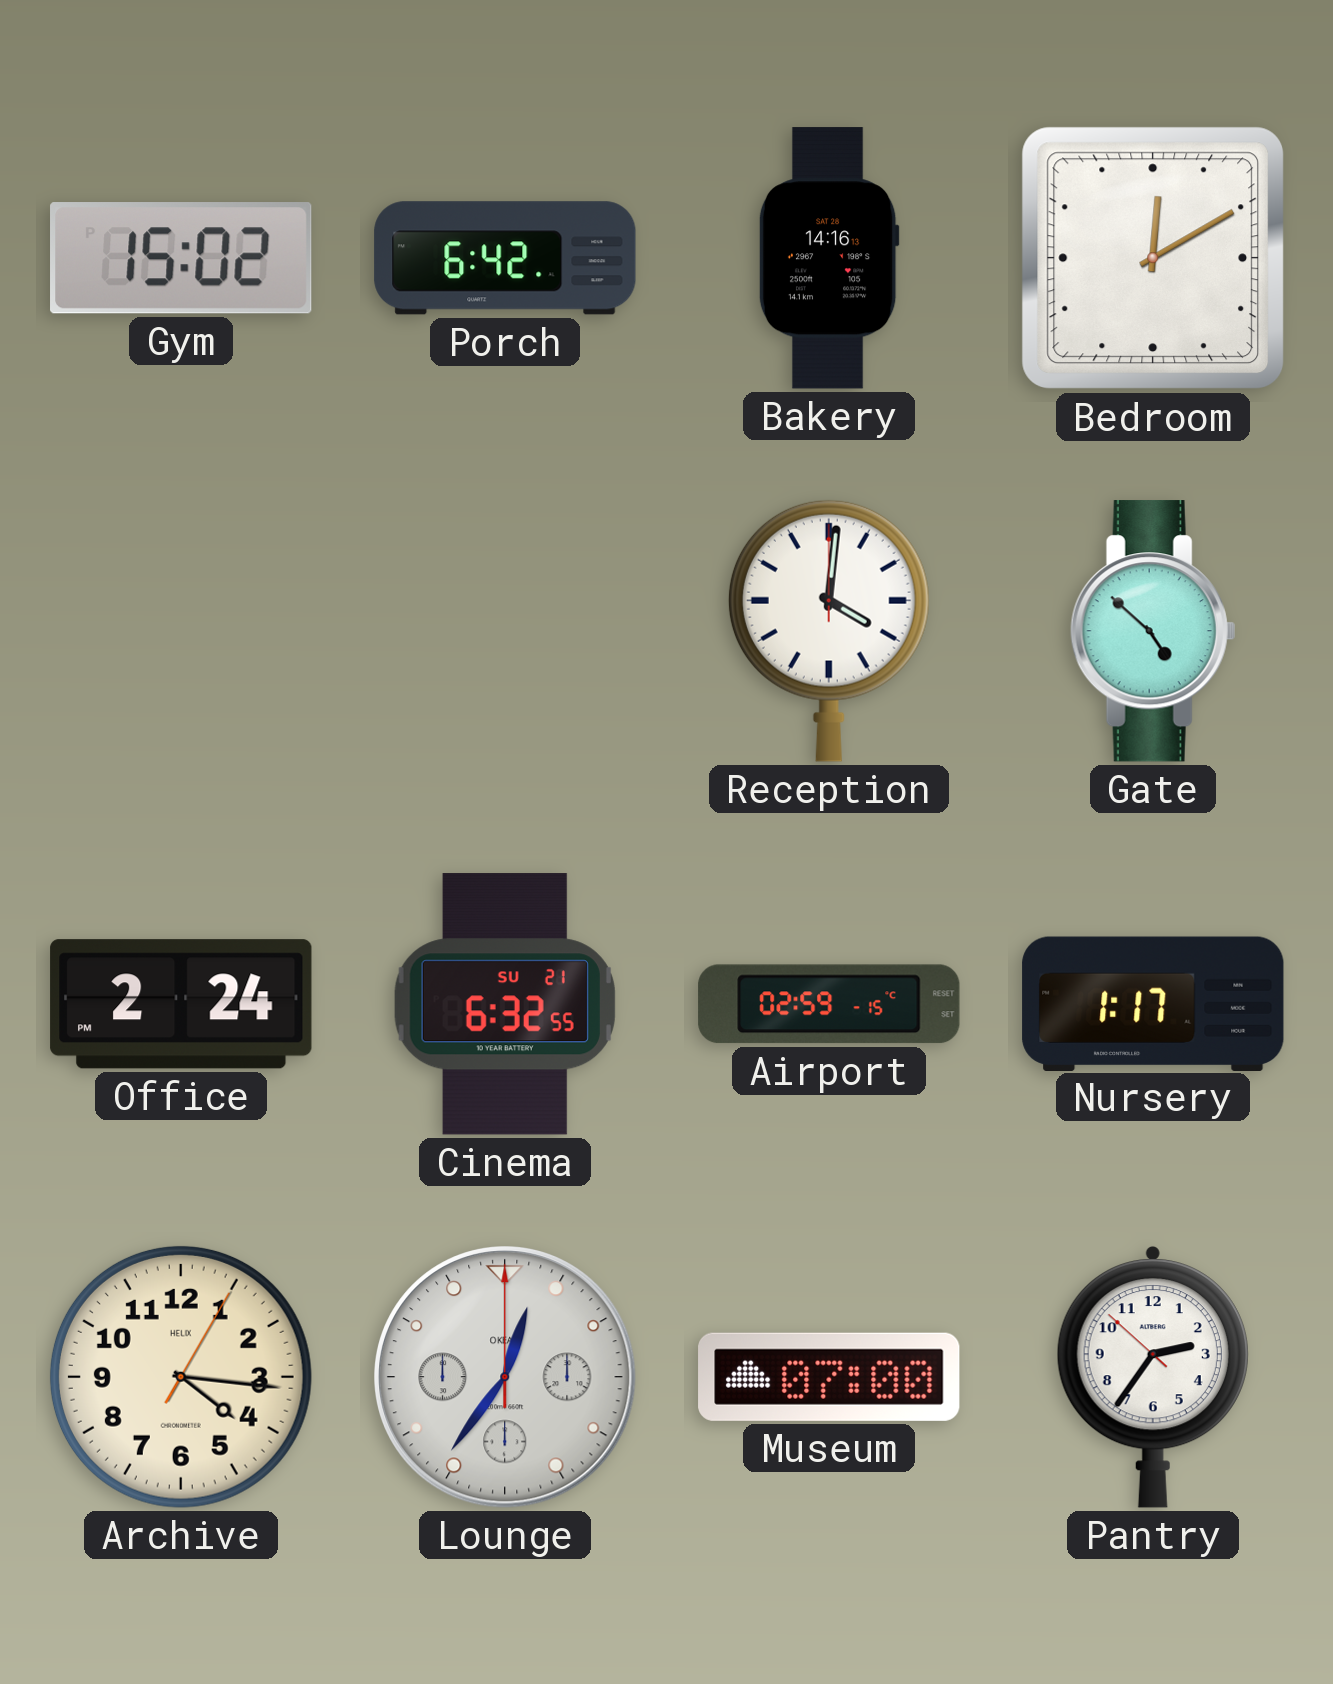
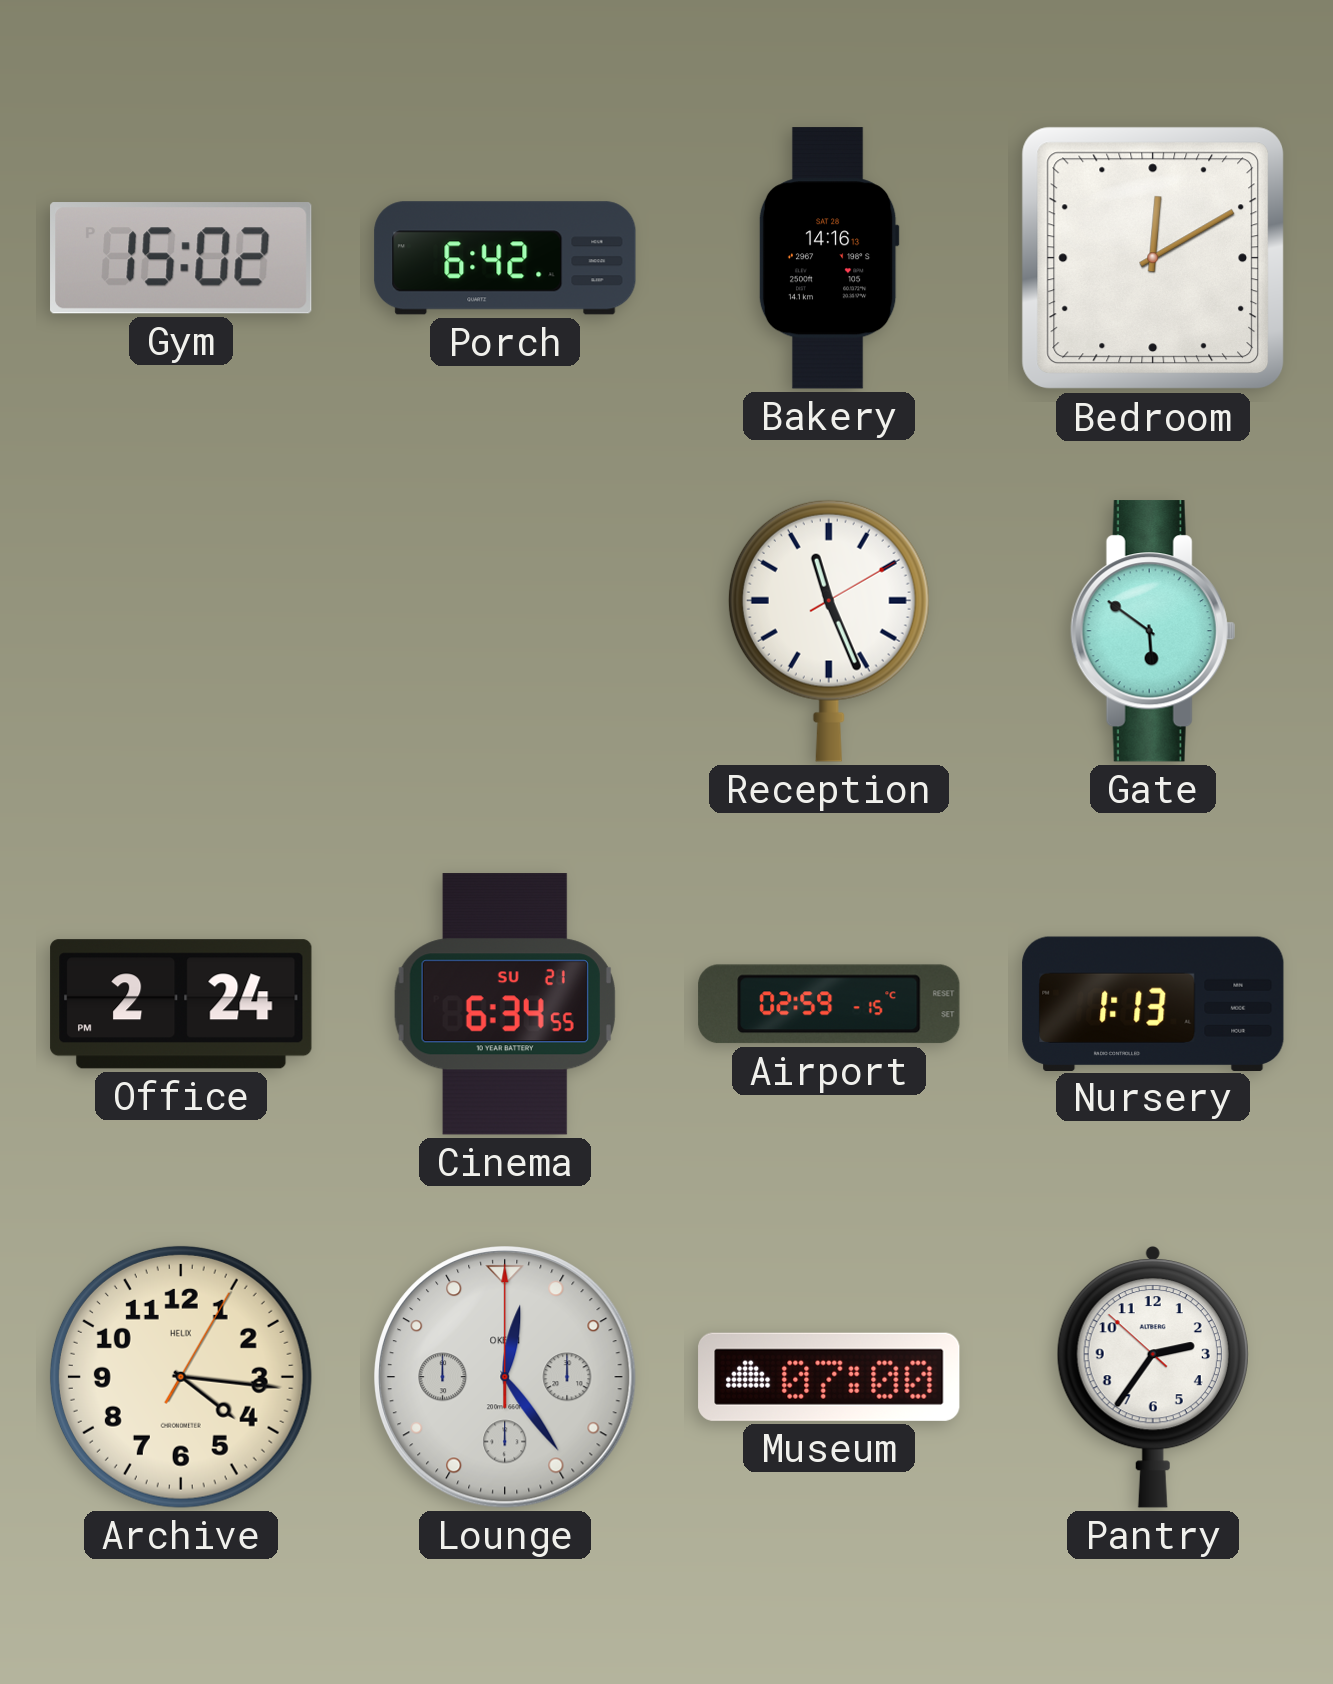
Reception: 4:01 -> 11:26
Gate: 4:52 -> 5:51
Cinema: 6:32 -> 6:34
Nursery: 1:17 -> 1:13
Lounge: 12:36 -> 12:24
